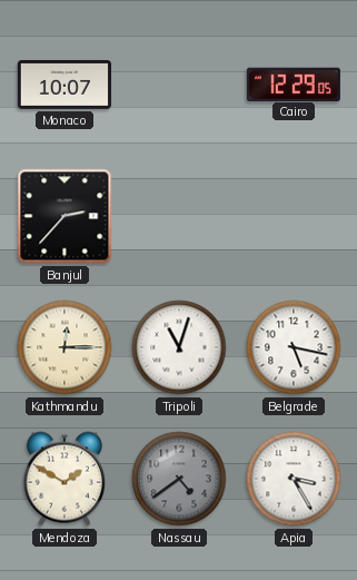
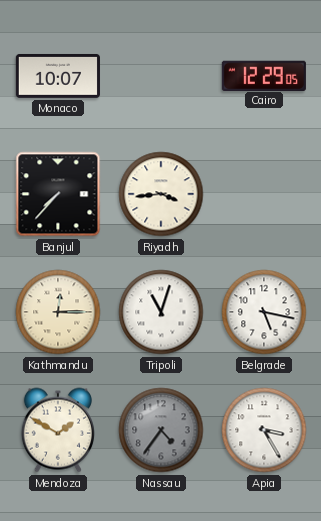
Banjul: 2:37 -> 7:37
Riyadh: none -> 3:44
Nassau: 4:39 -> 4:36
